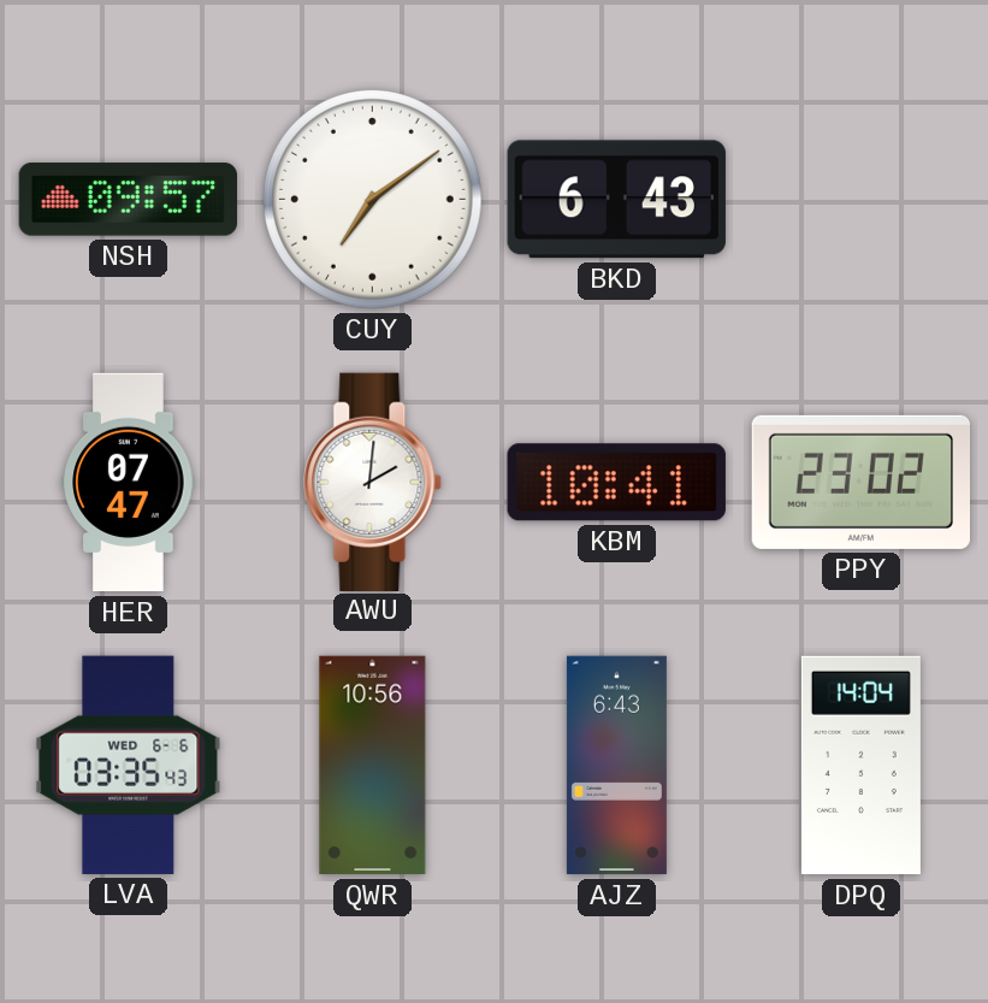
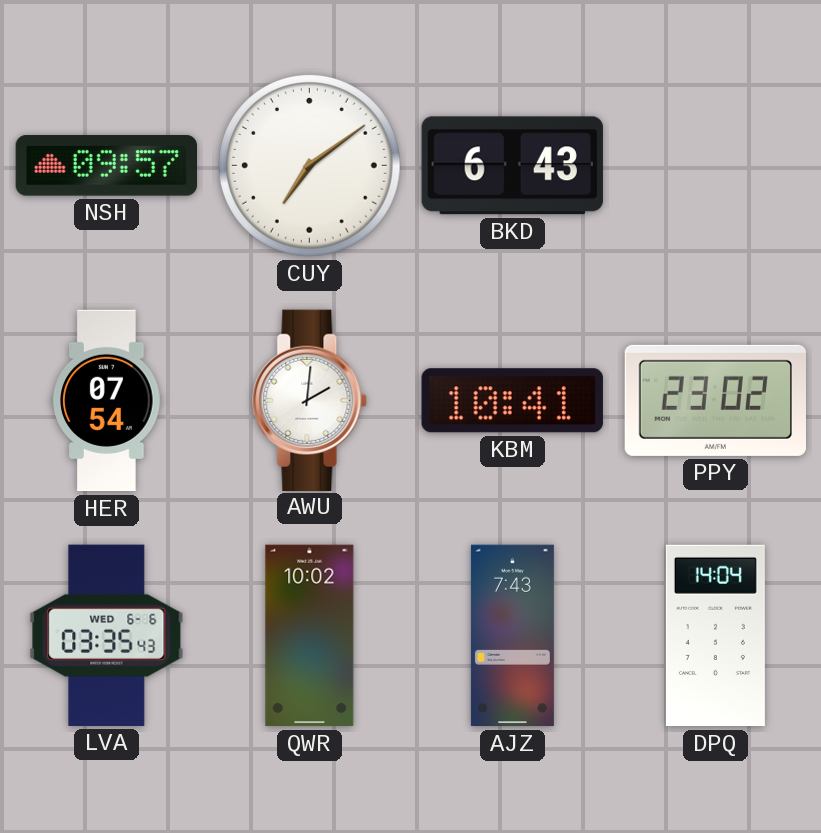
HER: 07:47 -> 07:54
QWR: 10:56 -> 10:02
AJZ: 6:43 -> 7:43
